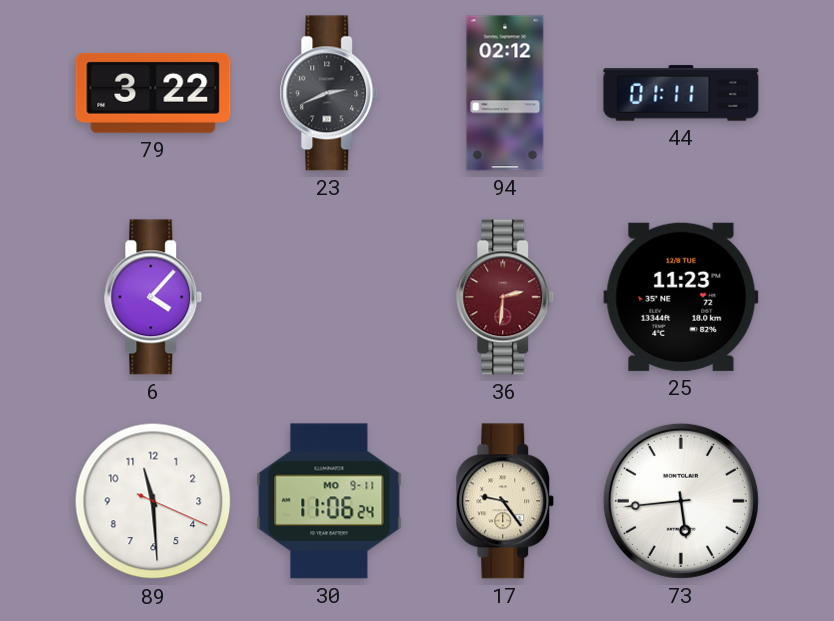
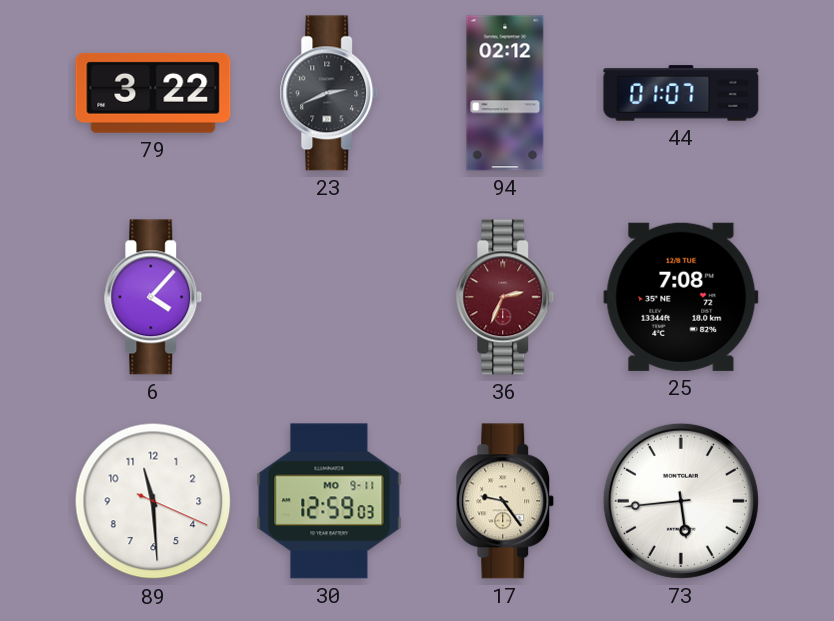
44: 01:11 -> 01:07
36: 2:31 -> 2:34
25: 11:23 -> 7:08
30: 11:06 -> 12:59
